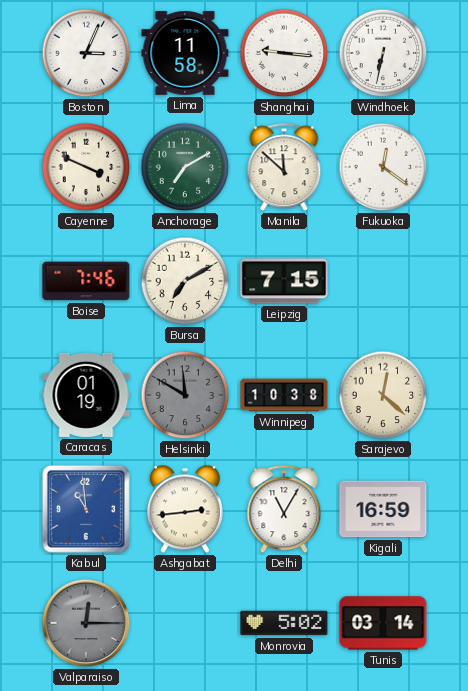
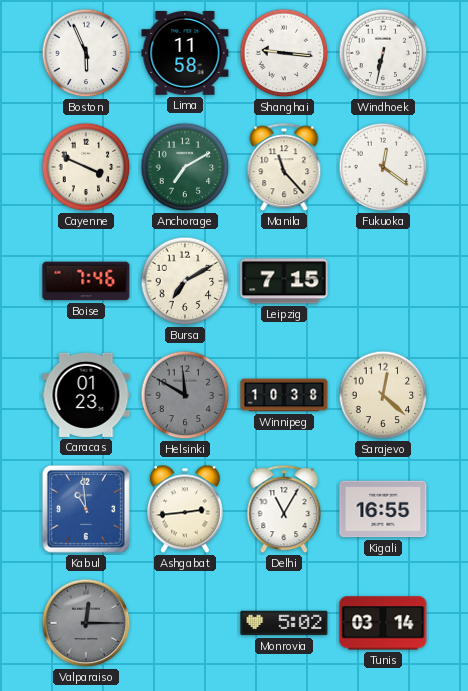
Boston: 3:04 -> 5:56
Manila: 11:52 -> 11:23
Caracas: 01:19 -> 01:23
Kigali: 16:59 -> 16:55
